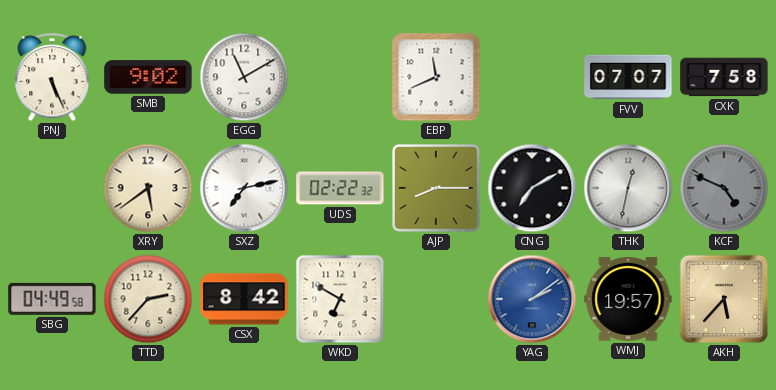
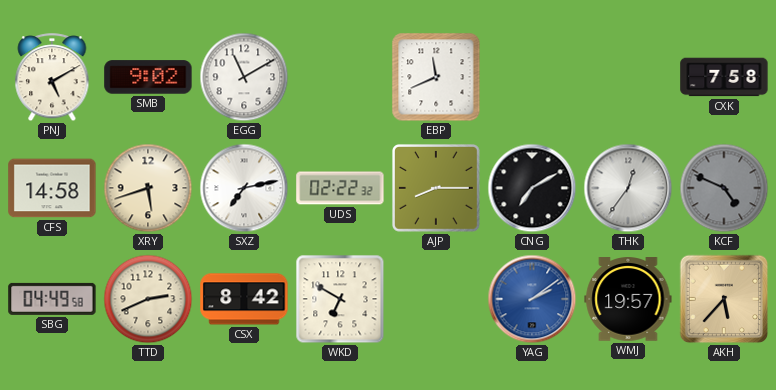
PNJ: 5:26 -> 5:10
FVV: 07:07 -> none
CFS: none -> 14:58
XRY: 5:39 -> 5:42
THK: 12:32 -> 12:36
TTD: 2:37 -> 2:41
